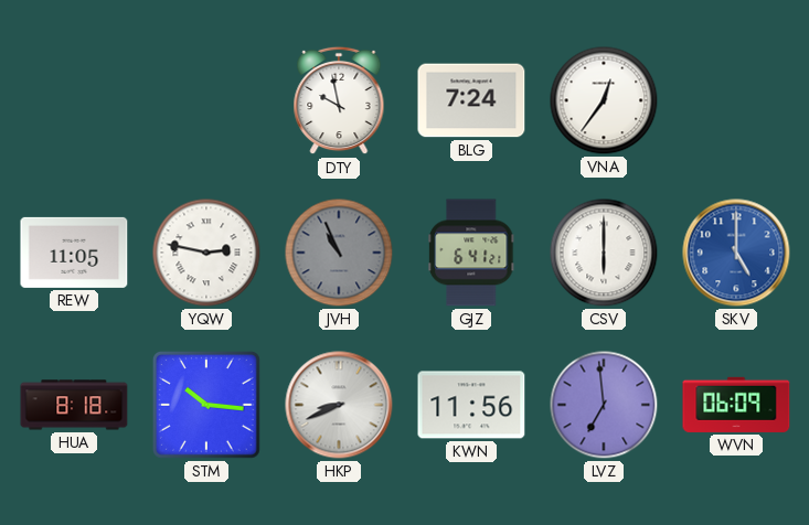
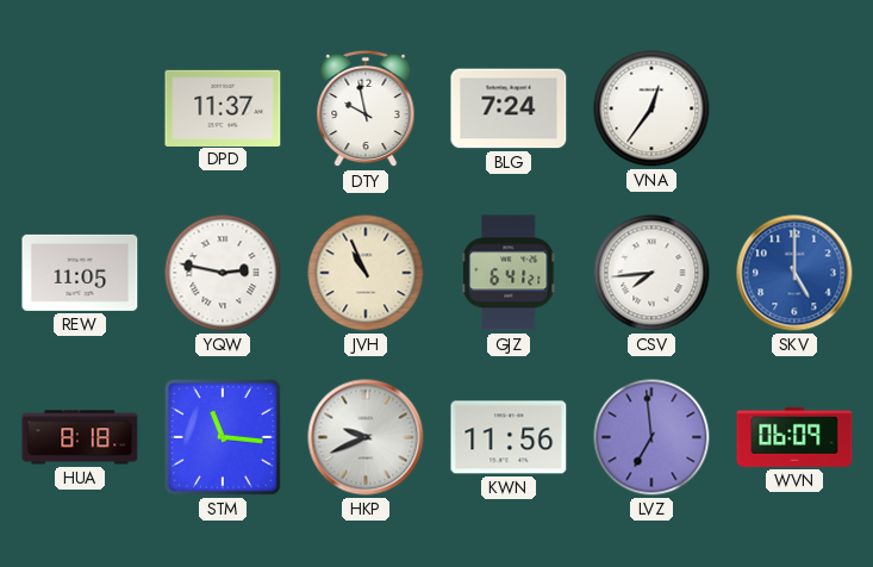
DPD: none -> 11:37
JVH dial: grey -> cream
CSV: 6:00 -> 7:44
STM: 10:16 -> 11:16
HKP: 8:41 -> 9:41
